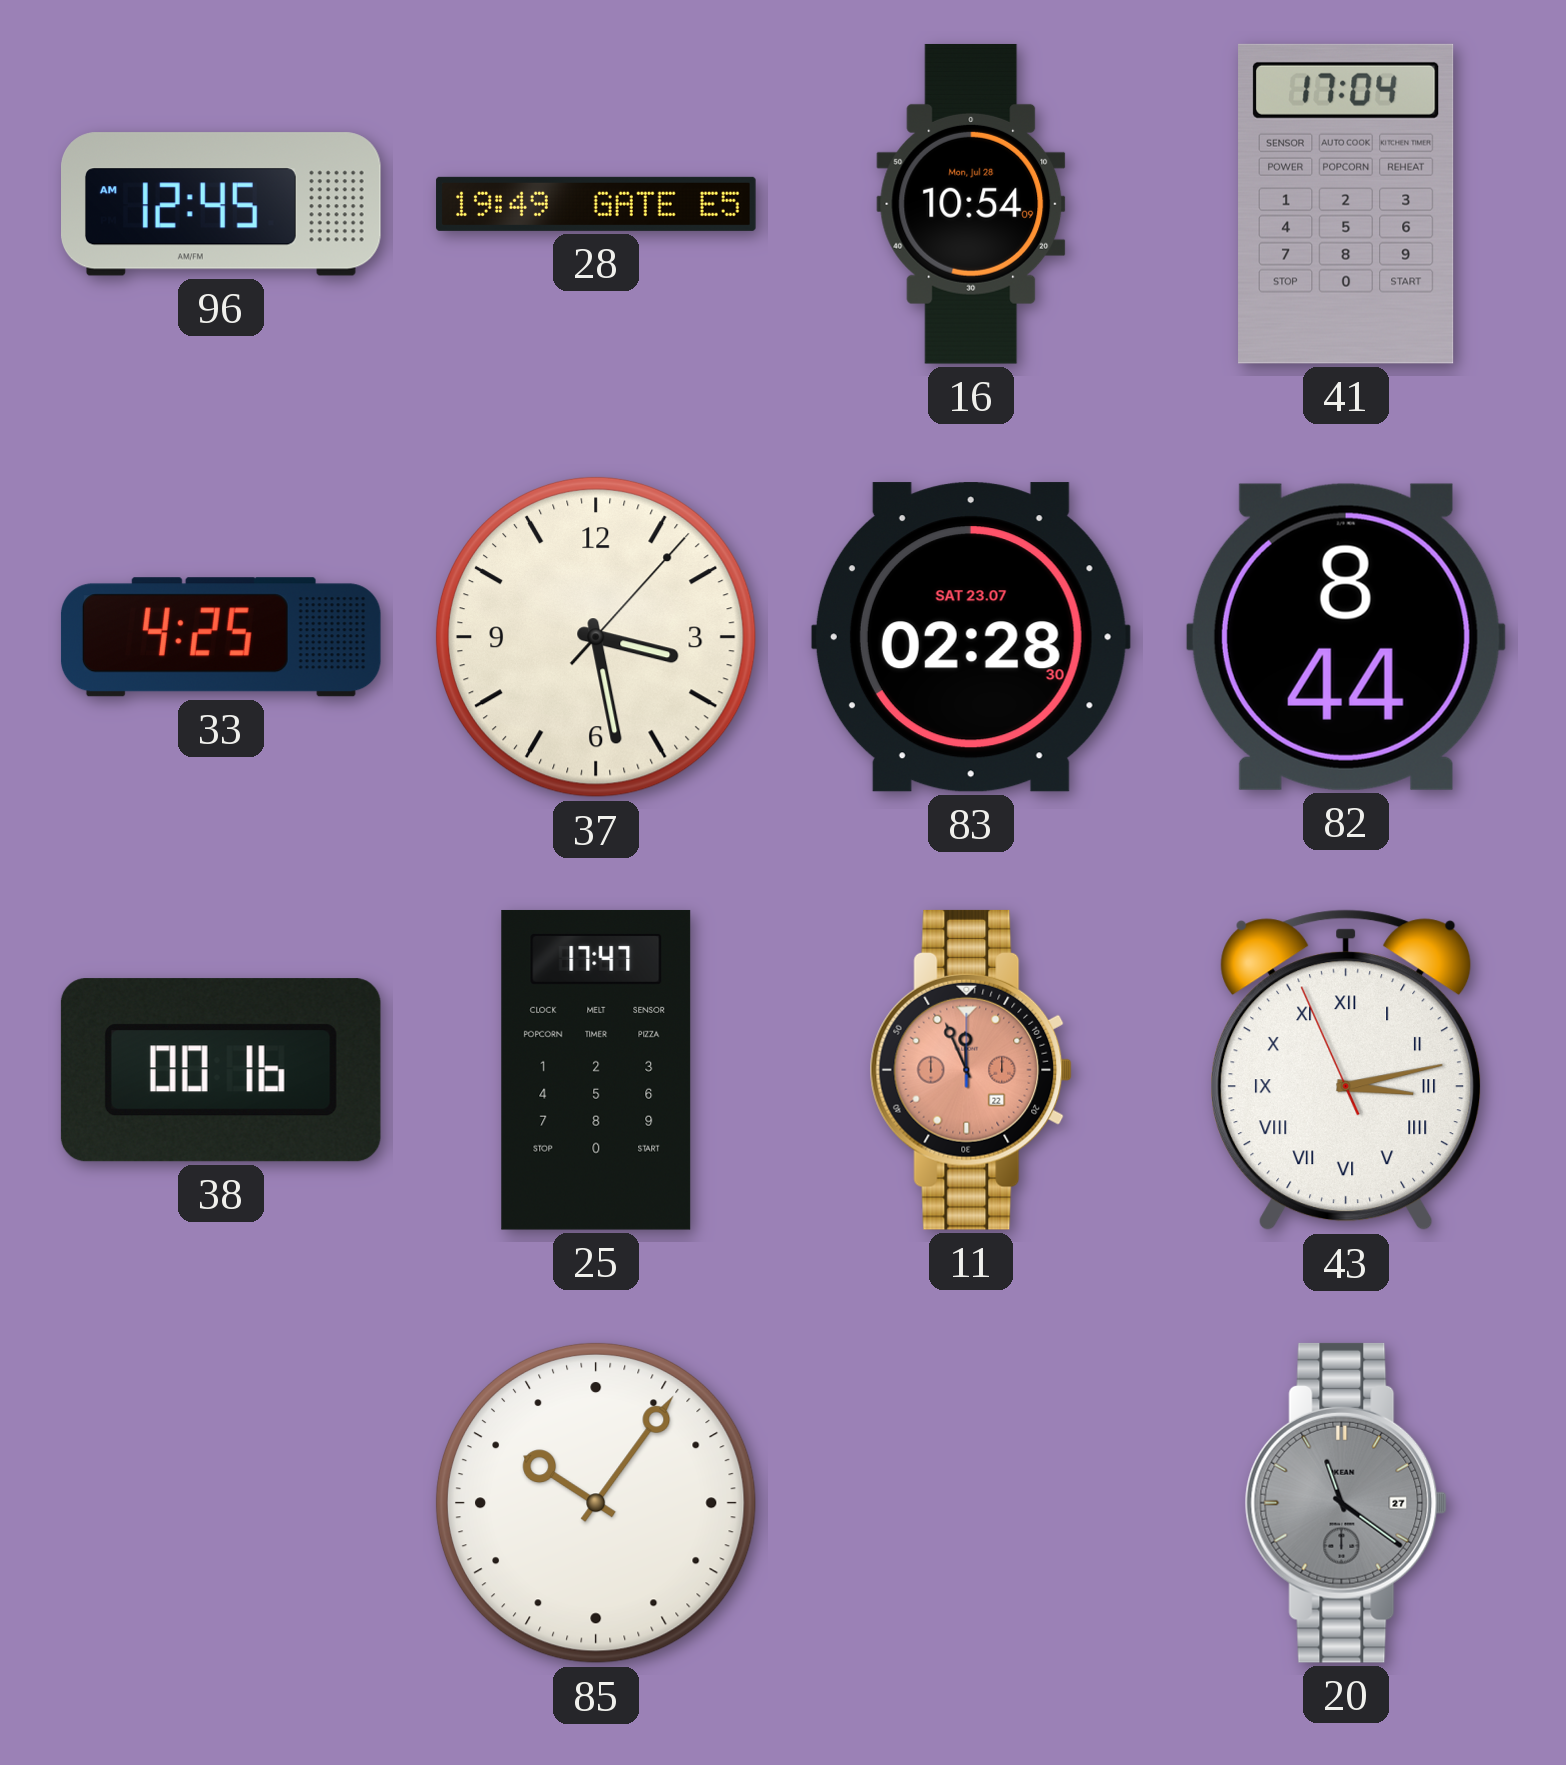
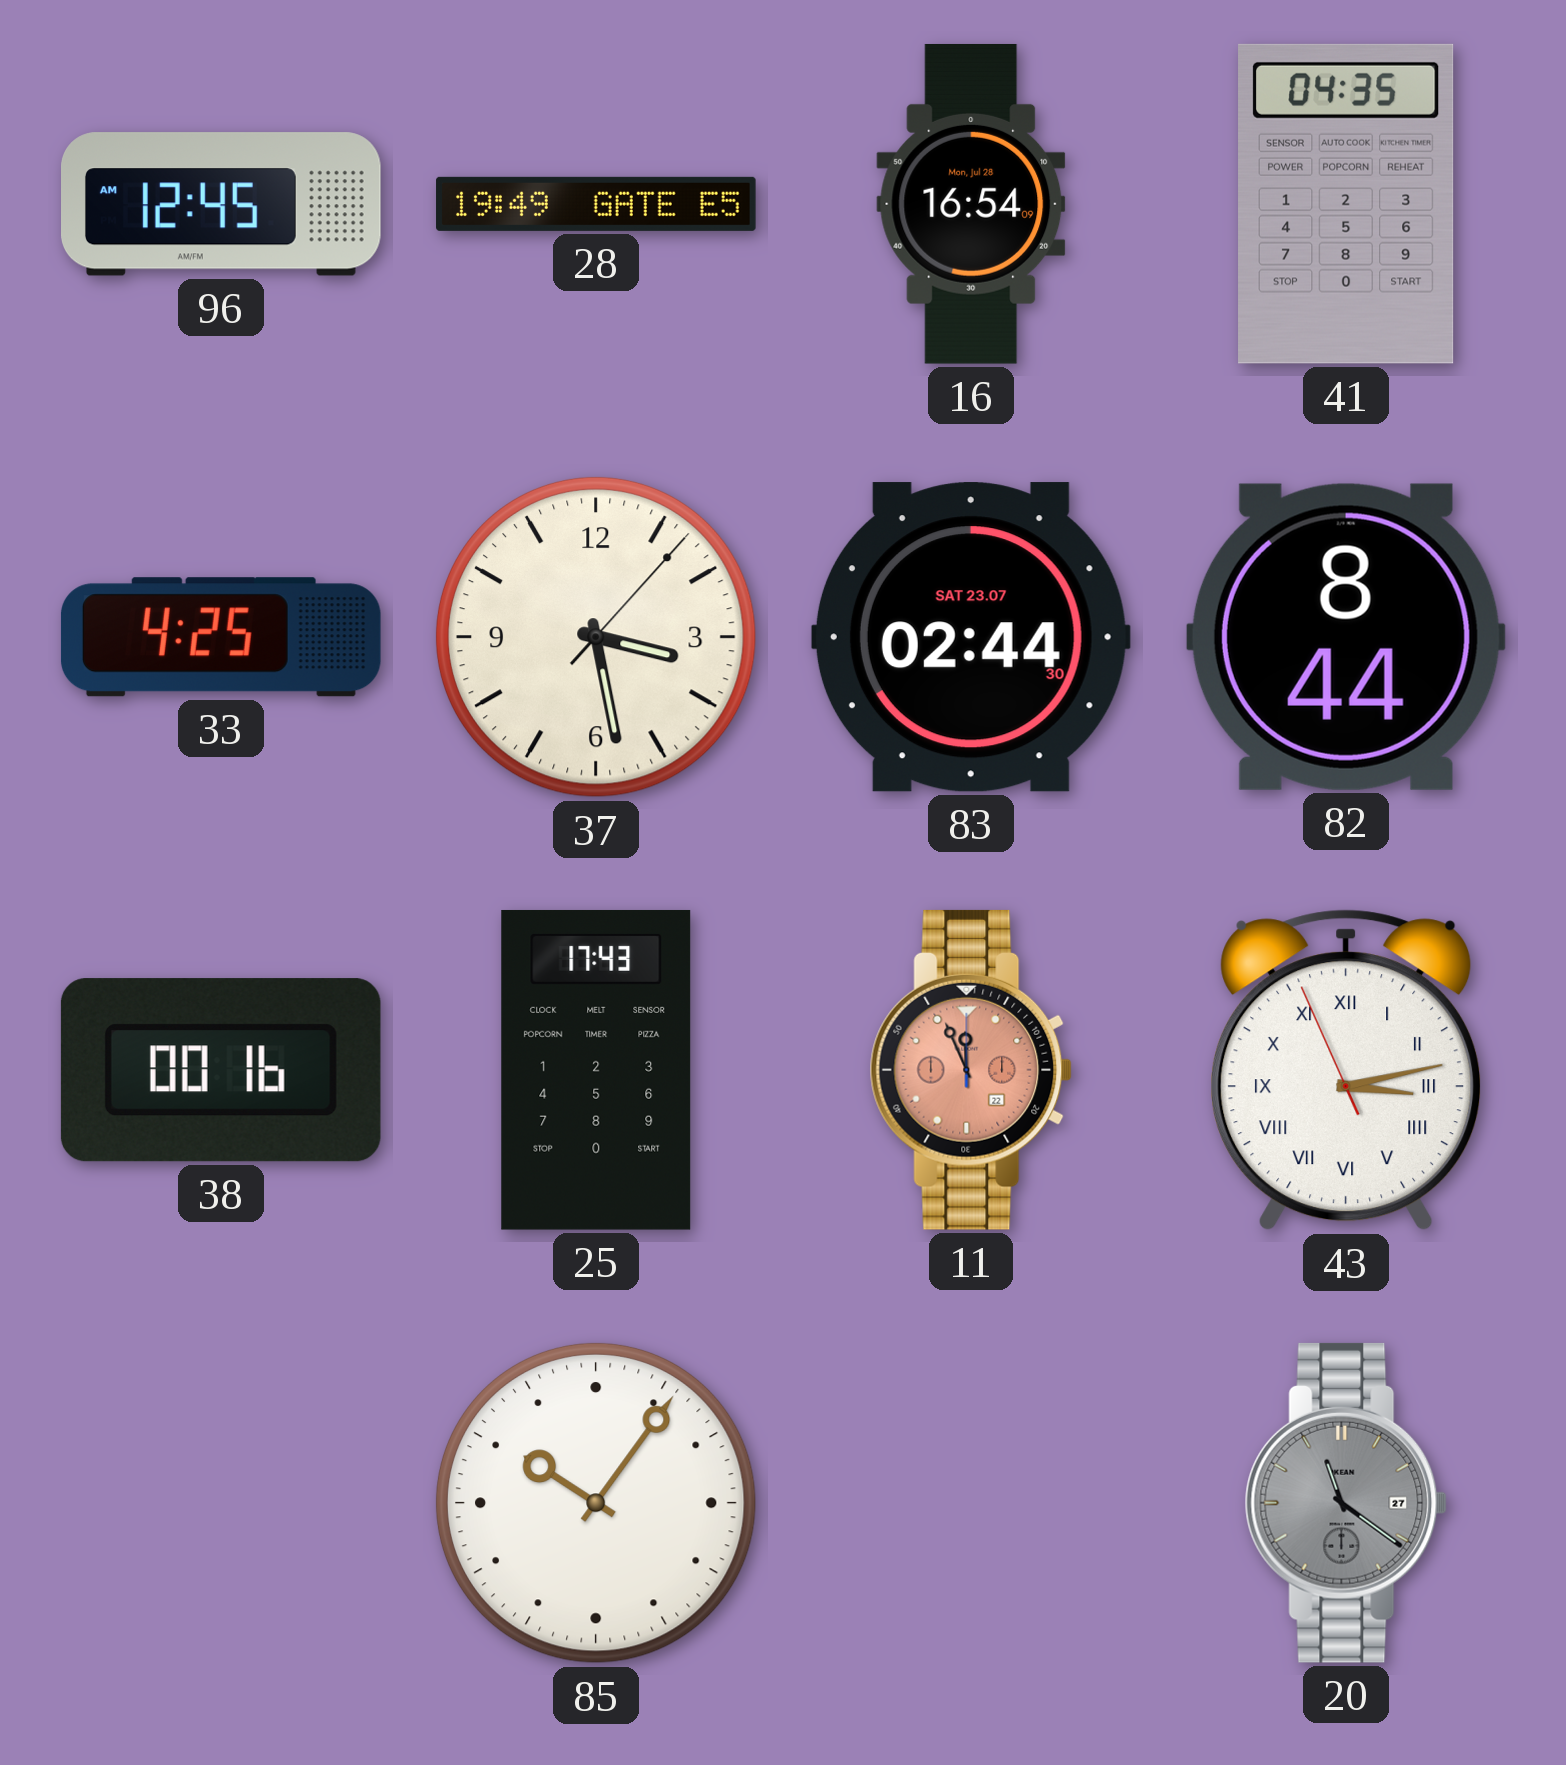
16: 10:54 -> 16:54
41: 17:04 -> 04:35
83: 02:28 -> 02:44
25: 17:47 -> 17:43
